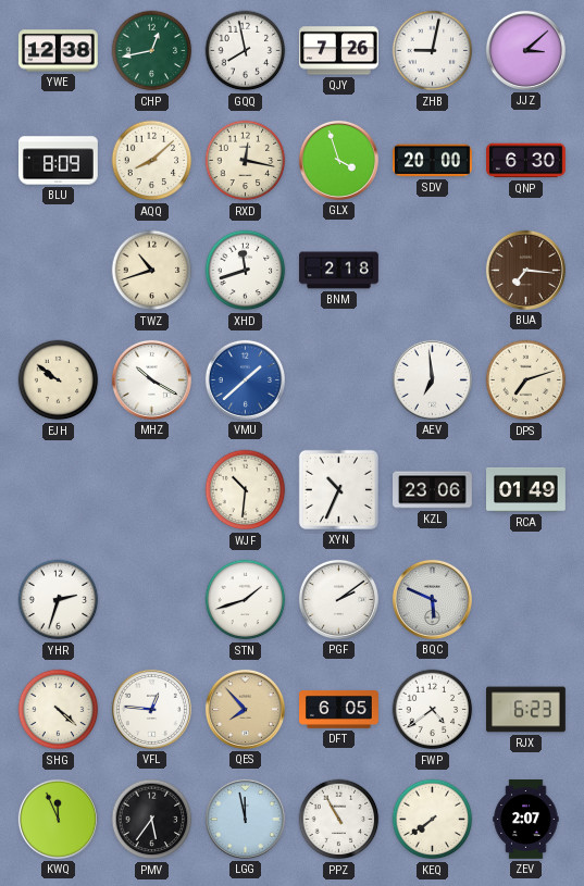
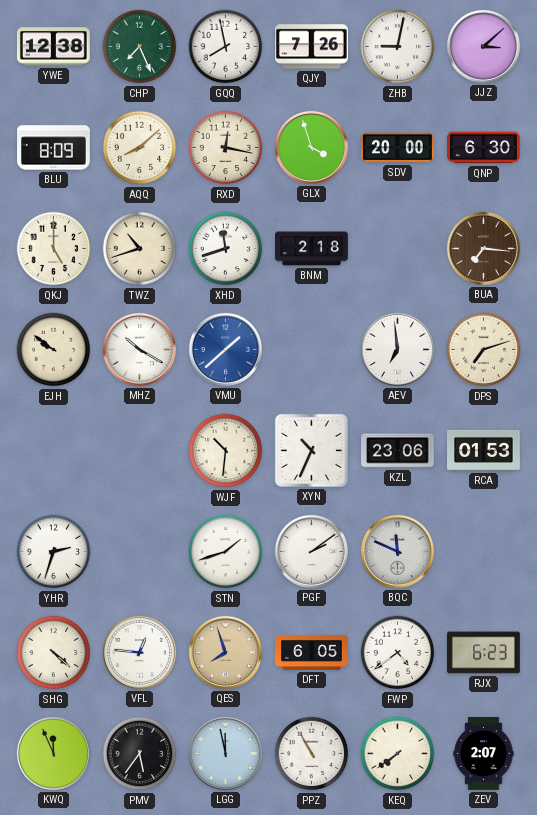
CHP: 12:43 -> 7:26
QKJ: none -> 5:00
RCA: 01:49 -> 01:53
BQC: 5:49 -> 11:49
QES: 7:53 -> 7:57
